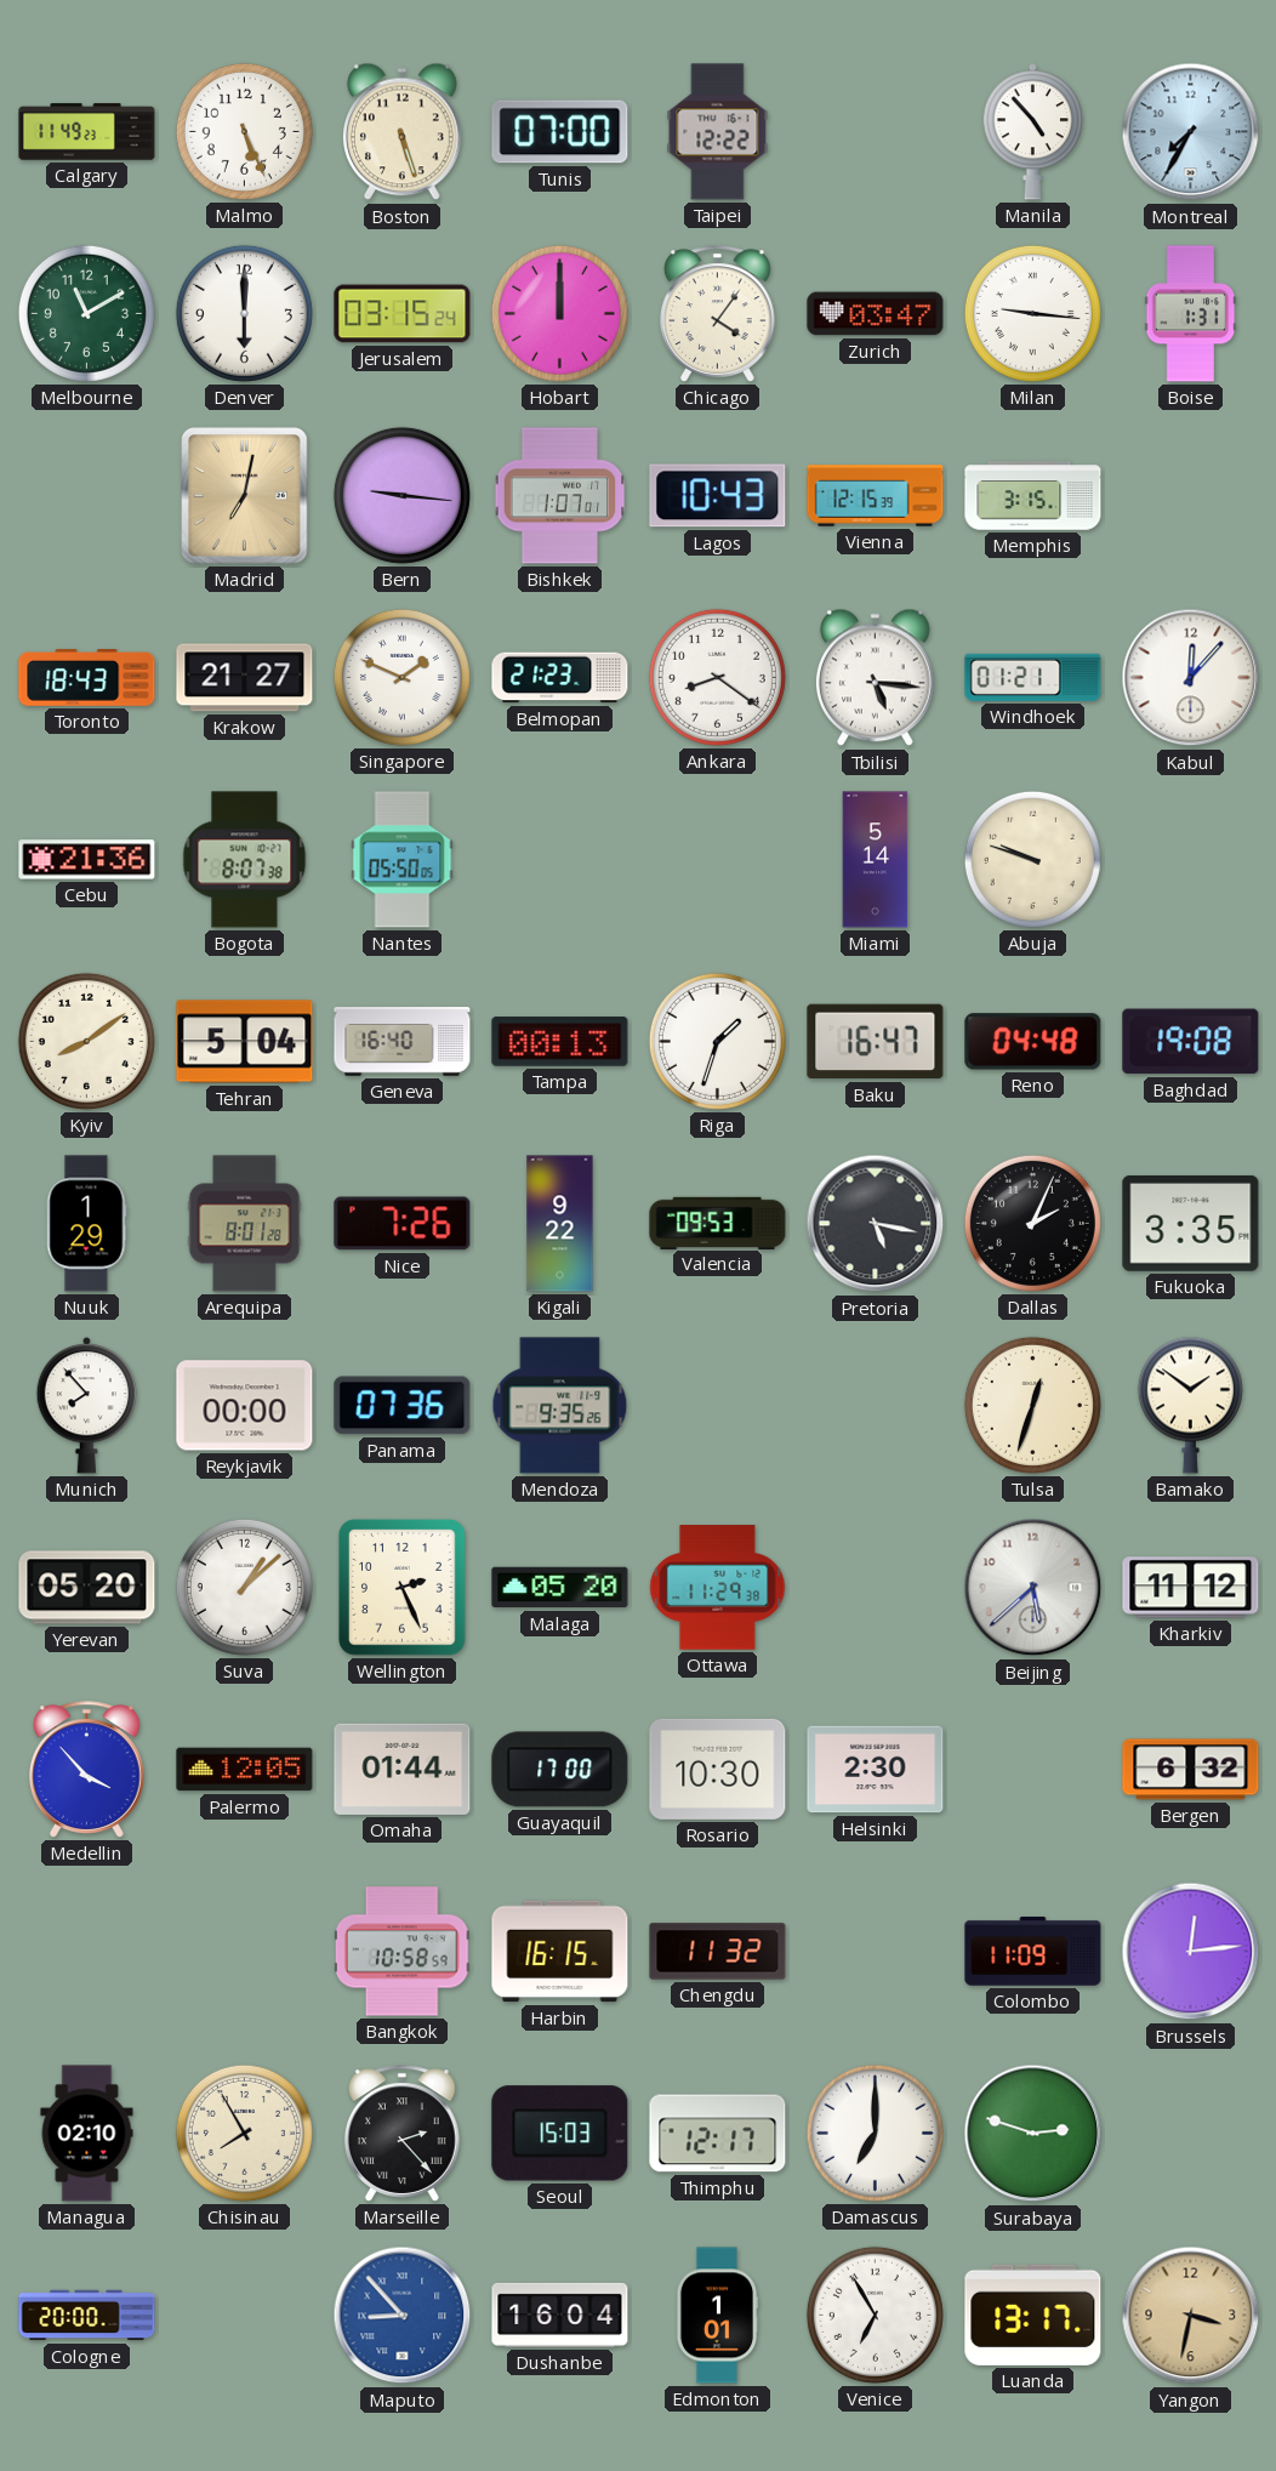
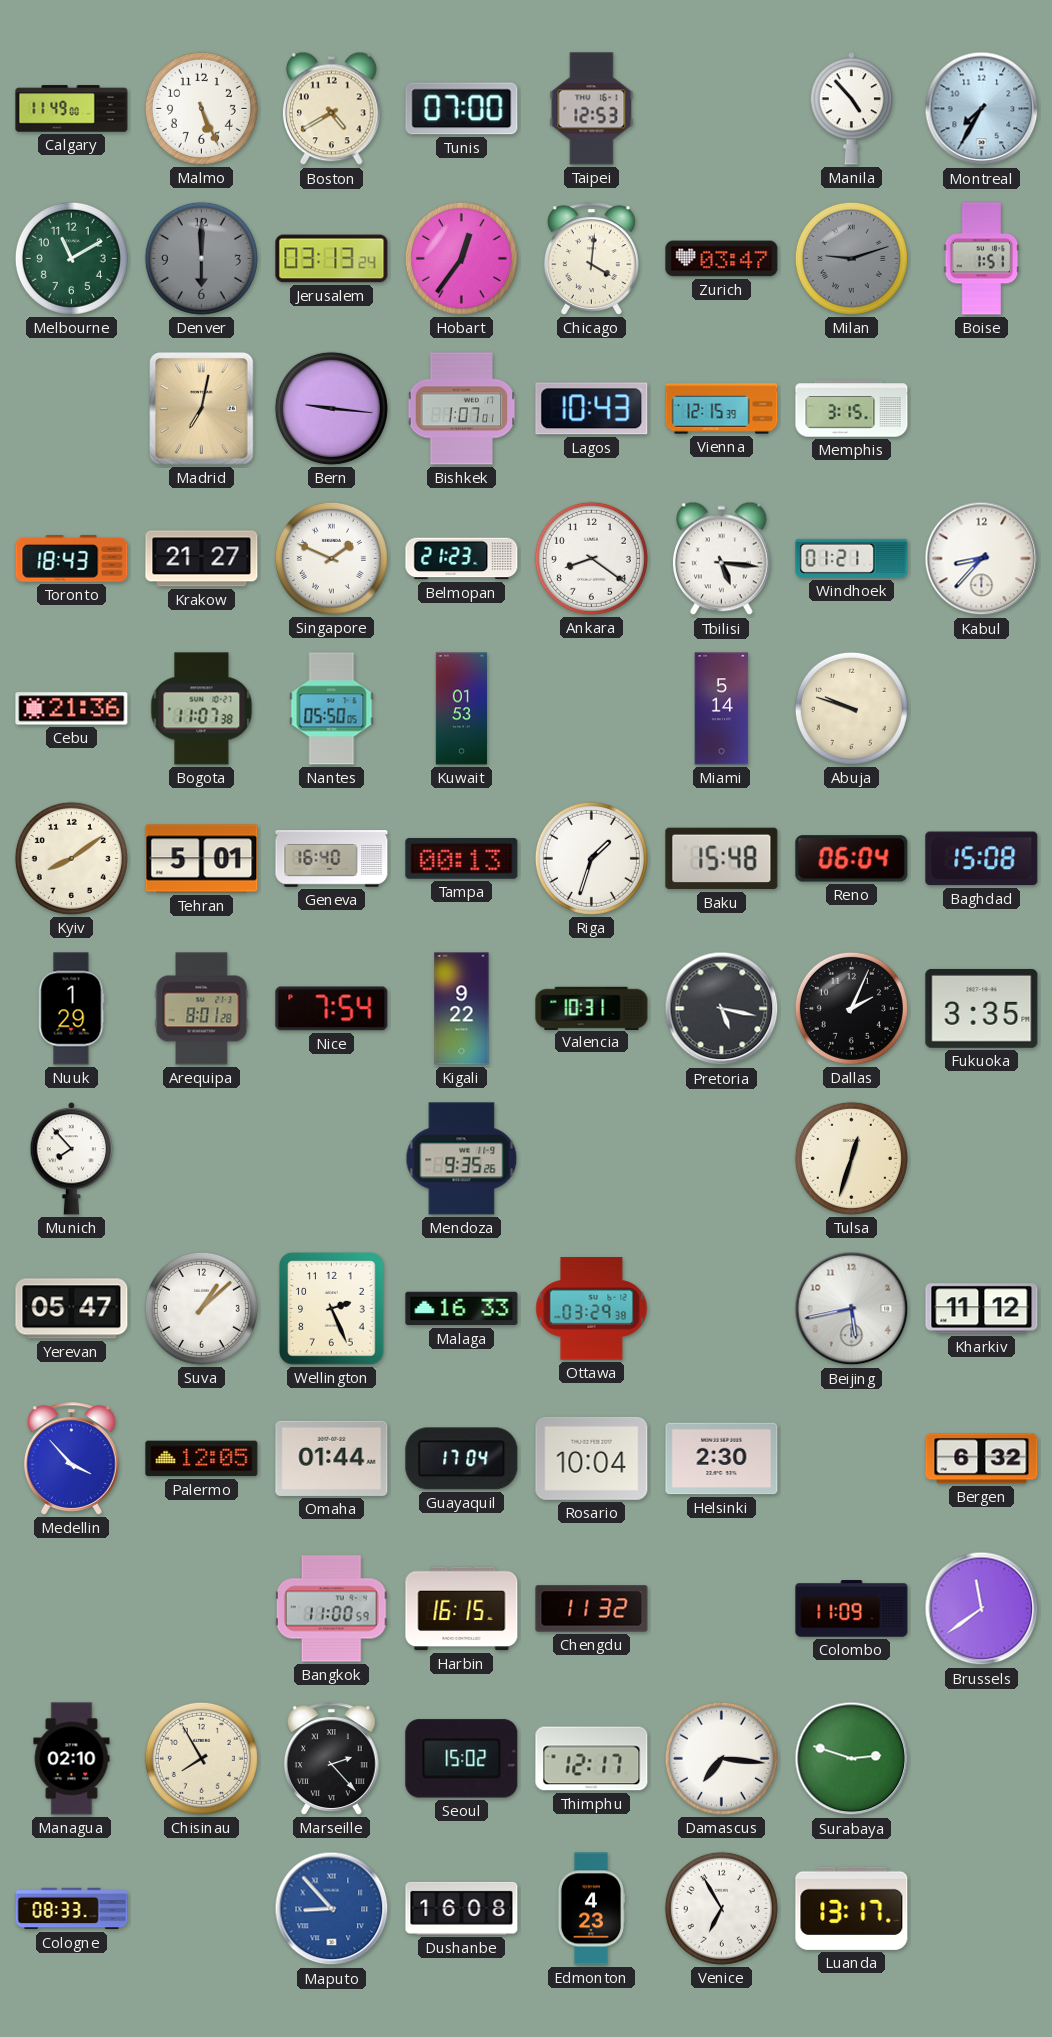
Calgary: 11:49:23 -> 11:49:00
Boston: 5:27 -> 4:40
Taipei: 12:22 -> 12:53
Denver dial: white -> grey
Jerusalem: 03:15 -> 03:13
Hobart: 12:00 -> 12:36
Chicago: 4:06 -> 4:01
Milan: 9:16 -> 9:12
Milan dial: white -> grey
Boise: 1:31 -> 1:51
Kabul: 12:07 -> 8:37
Bogota: 8:07 -> 11:07
Kuwait: none -> 01:53
Tehran: 5:04 -> 5:01
Baku: 16:47 -> 15:48
Reno: 04:48 -> 06:04
Baghdad: 19:08 -> 15:08
Nice: 7:26 -> 7:54
Valencia: 09:53 -> 10:31
Reykjavik: 00:00 -> none
Panama: 07:36 -> none
Bamako: 1:51 -> none
Yerevan: 05:20 -> 05:47
Malaga: 05:20 -> 16:33
Ottawa: 11:29 -> 03:29
Beijing: 5:38 -> 5:43
Guayaquil: 17:00 -> 17:04
Rosario: 10:30 -> 10:04
Bangkok: 10:58 -> 11:00
Brussels: 12:14 -> 11:39
Seoul: 15:03 -> 15:02
Damascus: 7:00 -> 7:16
Cologne: 20:00 -> 08:33
Dushanbe: 16:04 -> 16:08
Edmonton: 1:01 -> 4:23
Yangon: 3:32 -> none
